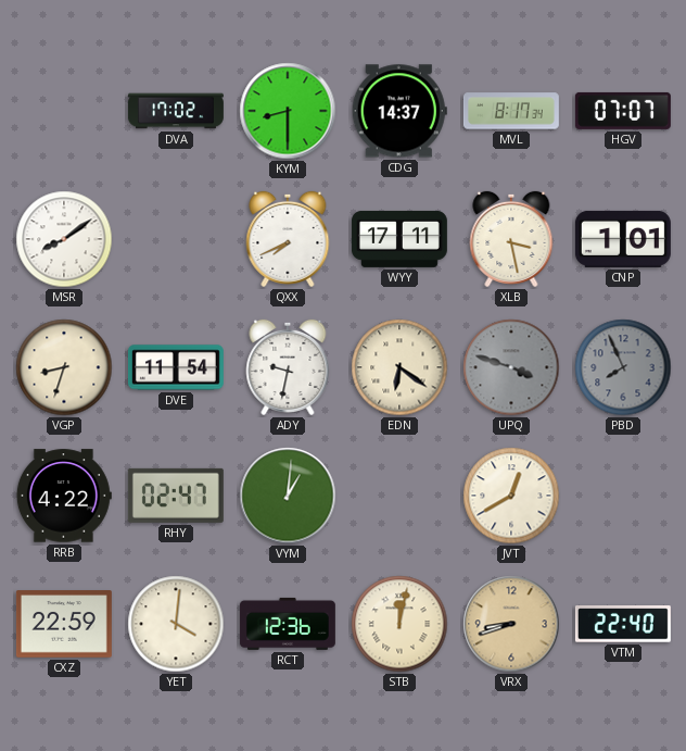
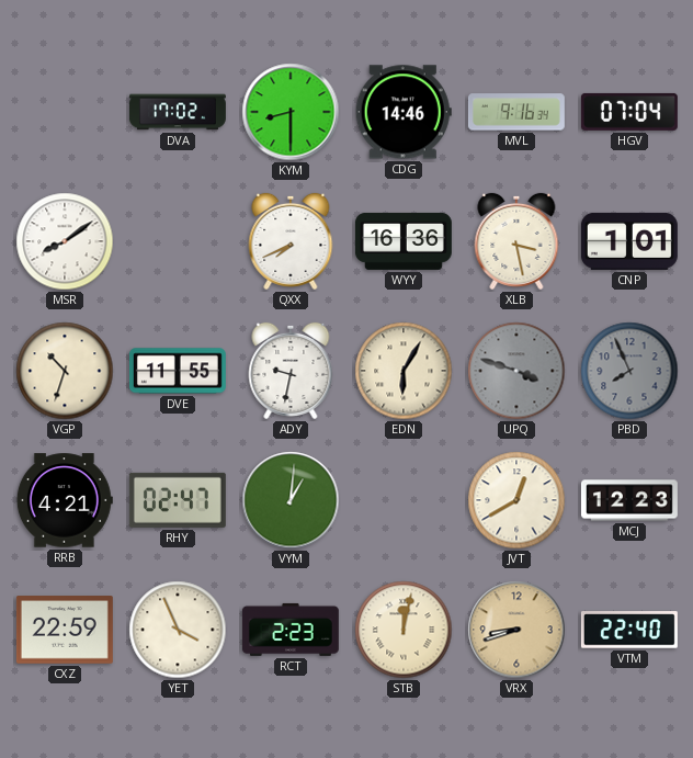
CDG: 14:37 -> 14:46
MVL: 8:17 -> 9:16
HGV: 07:07 -> 07:04
WYY: 17:11 -> 16:36
VGP: 8:33 -> 10:33
DVE: 11:54 -> 11:55
EDN: 6:21 -> 6:05
RRB: 4:22 -> 4:21
MCJ: none -> 12:23
YET: 4:01 -> 3:56
RCT: 12:36 -> 2:23
